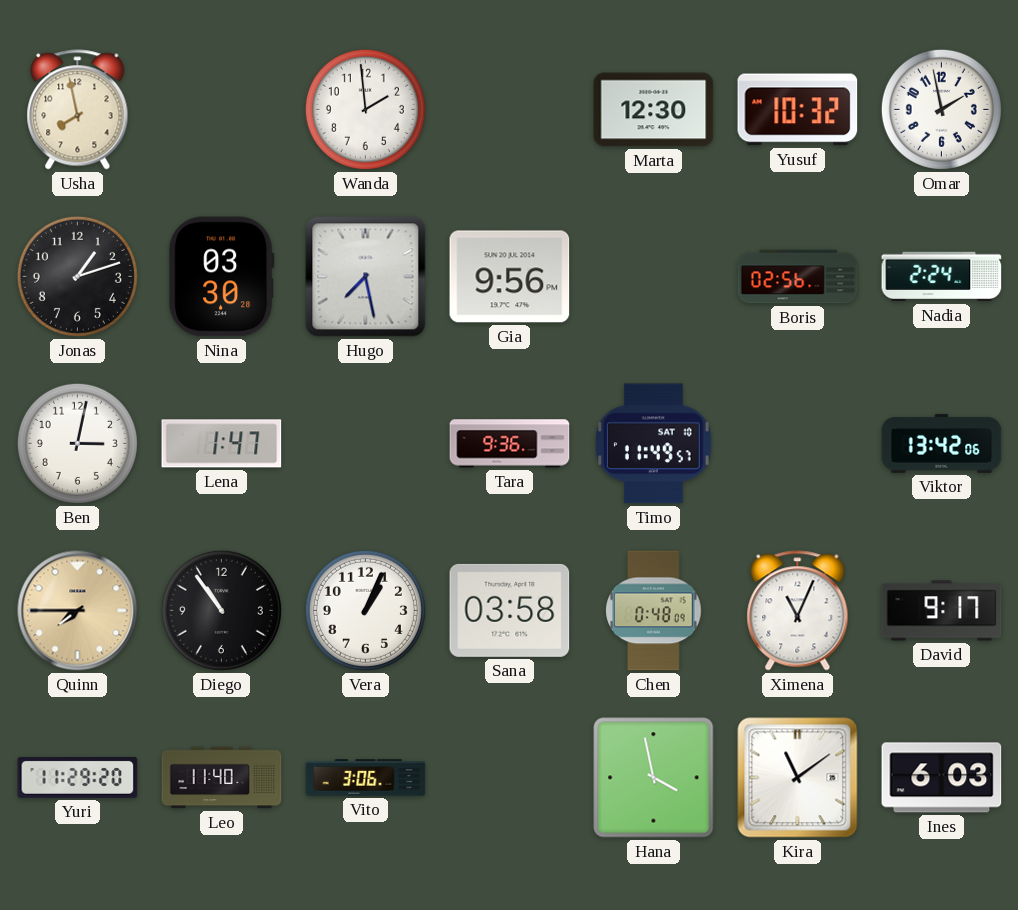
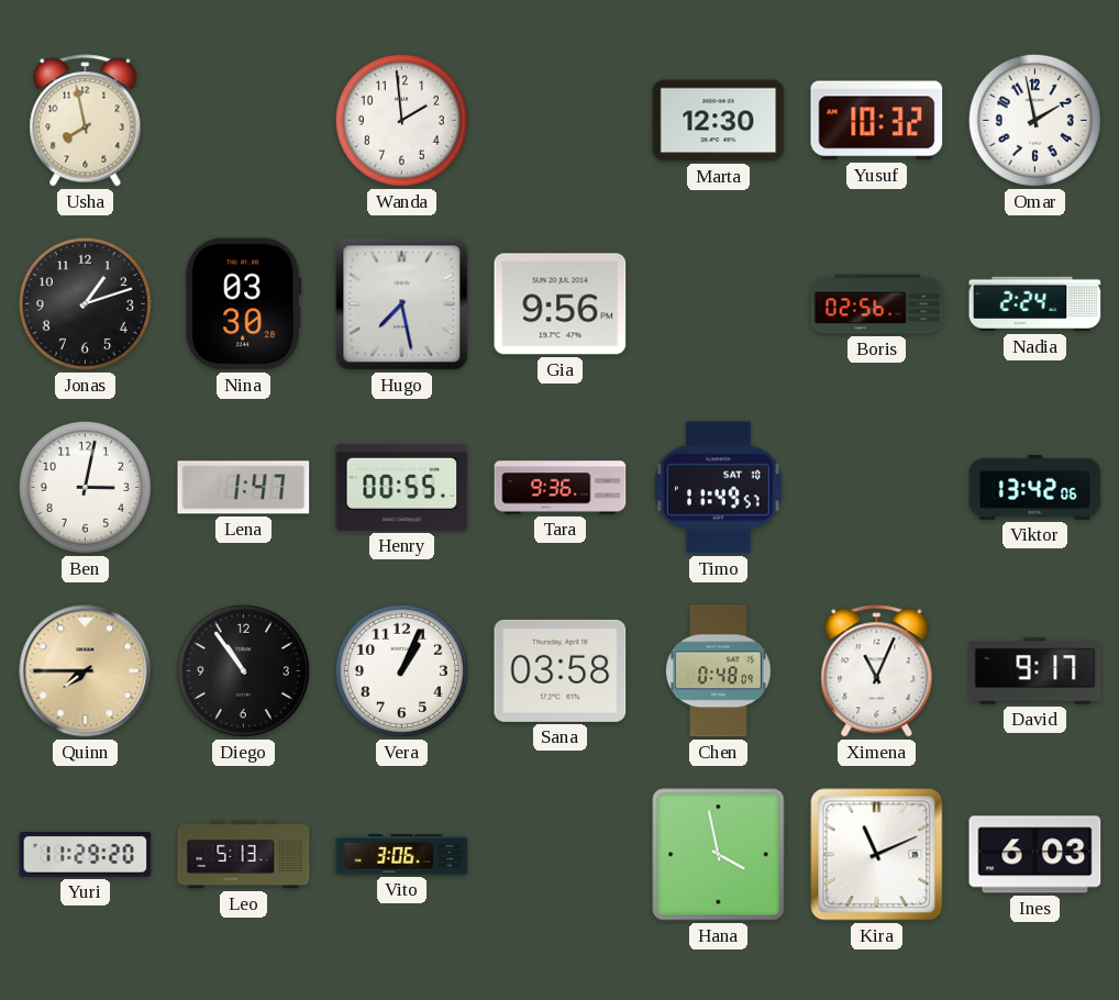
Henry: none -> 00:55
Leo: 11:40 -> 5:13
Kira: 11:09 -> 11:11
